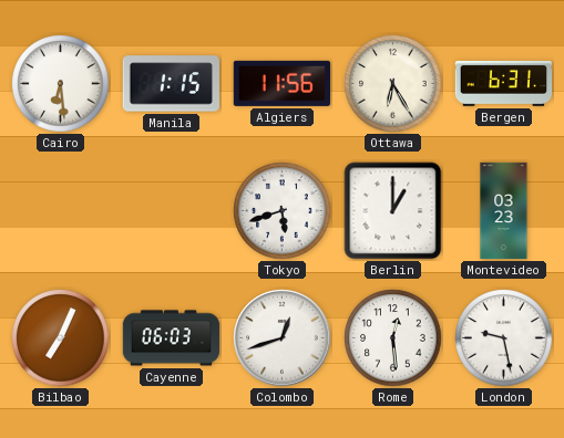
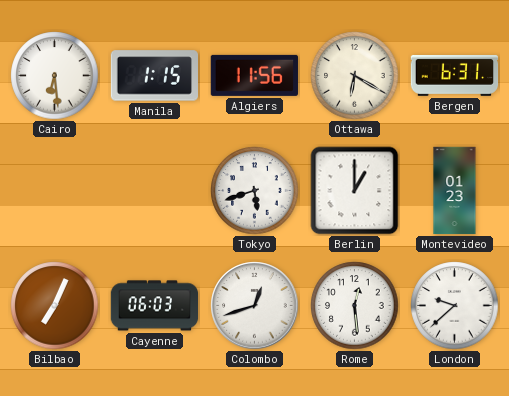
Ottawa: 6:25 -> 6:20
Montevideo: 03:23 -> 01:23
London: 9:28 -> 9:38
